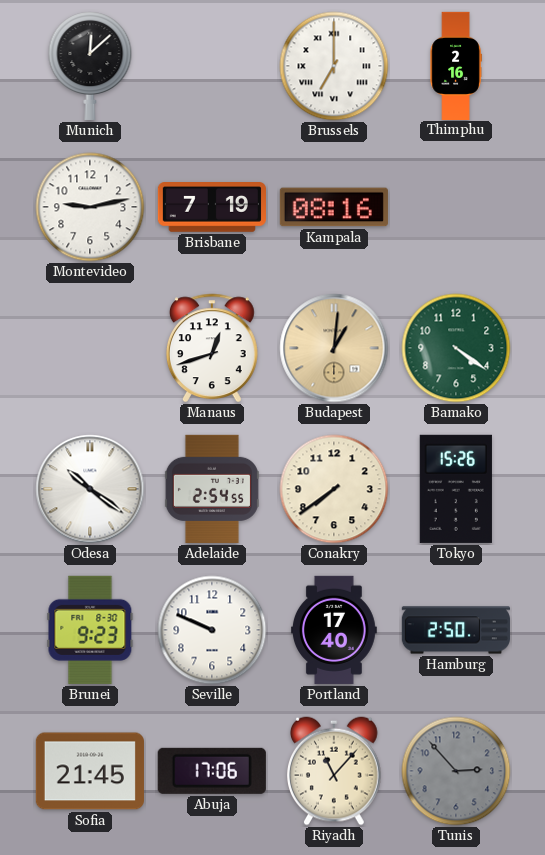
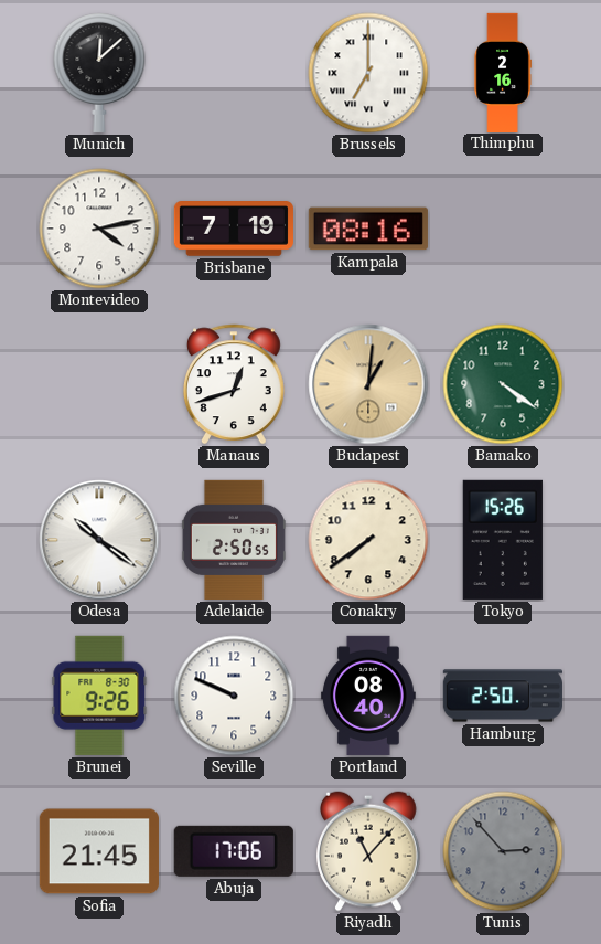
Montevideo: 9:13 -> 4:13
Adelaide: 2:54 -> 2:50
Brunei: 9:23 -> 9:26
Portland: 17:40 -> 08:40
